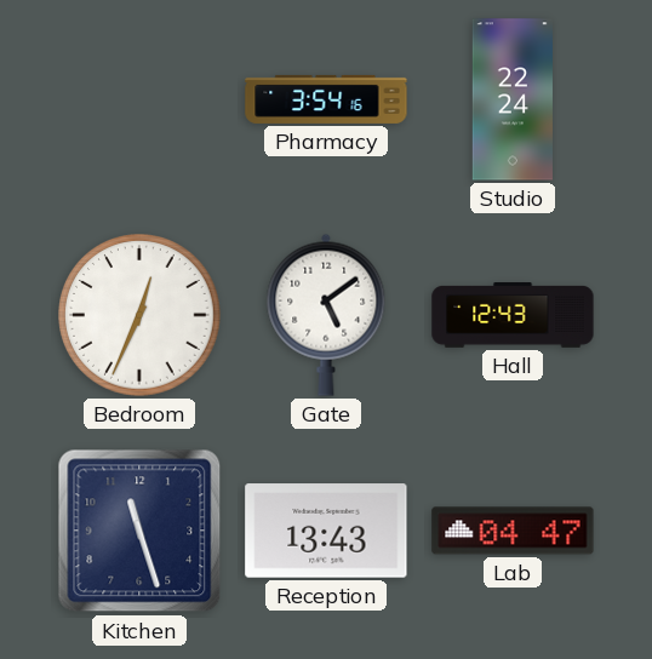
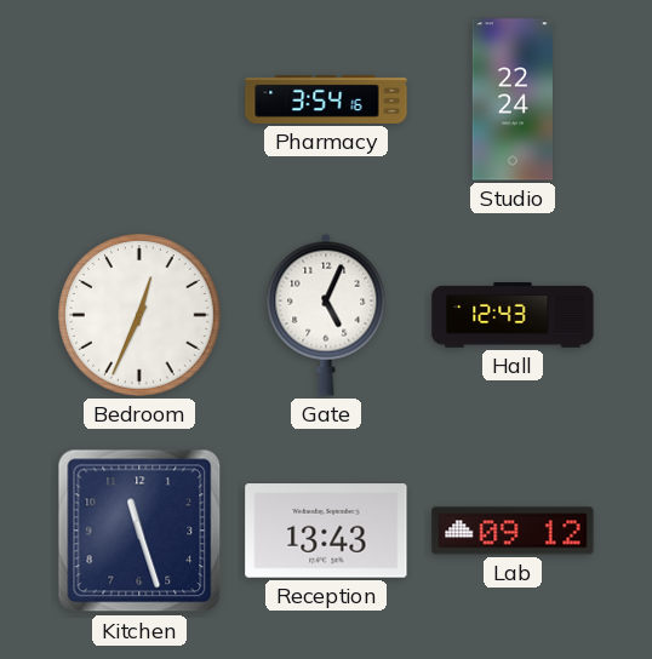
Gate: 5:09 -> 5:04
Lab: 04:47 -> 09:12
